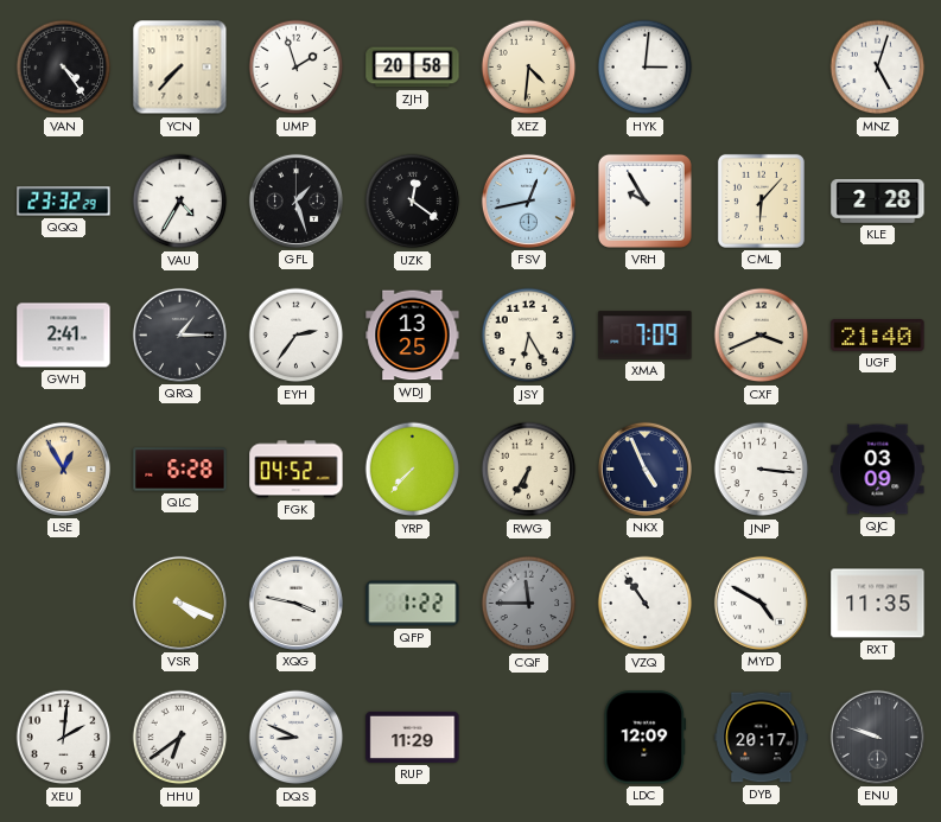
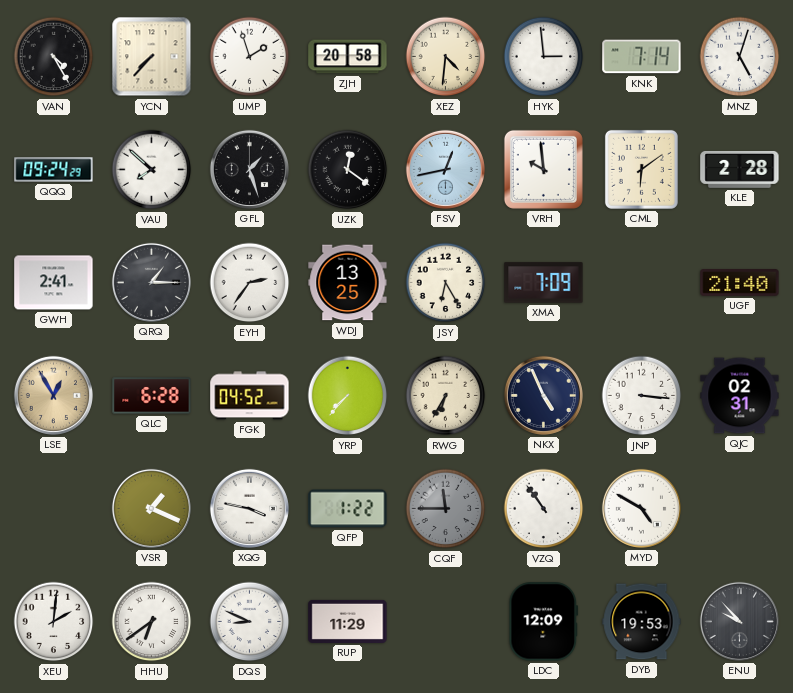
VAN: 4:24 -> 4:25
HYK: 3:01 -> 2:59
KNK: none -> 7:14
QQQ: 23:32 -> 09:24
VAU: 4:35 -> 7:52
VRH: 9:55 -> 9:59
CML: 6:07 -> 6:09
CXF: 3:41 -> none
QJC: 03:09 -> 02:31
VSR: 4:19 -> 1:19
RXT: 11:35 -> none
DYB: 20:17 -> 19:53
ENU: 9:48 -> 9:53
